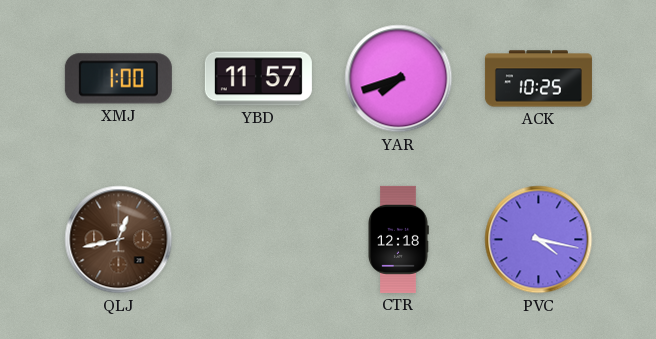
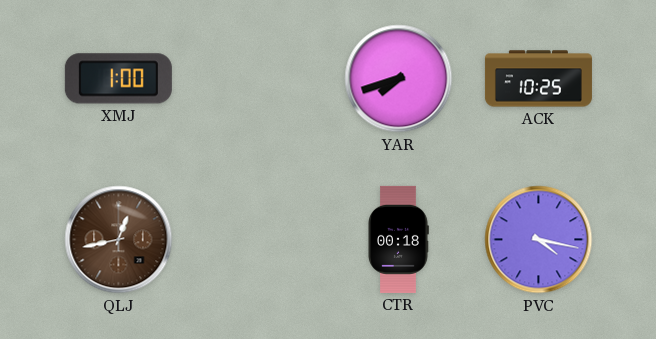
YBD: 11:57 -> none
CTR: 12:18 -> 00:18
